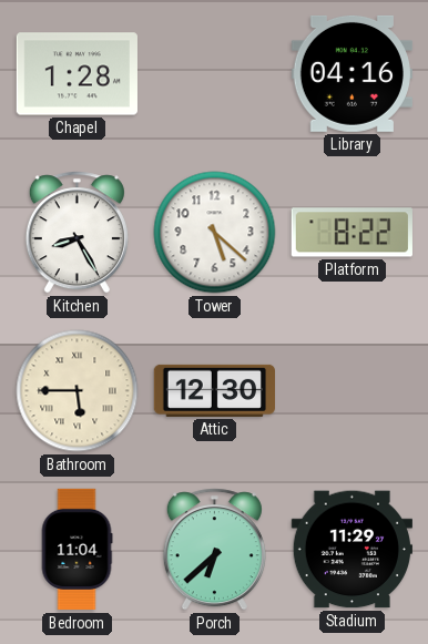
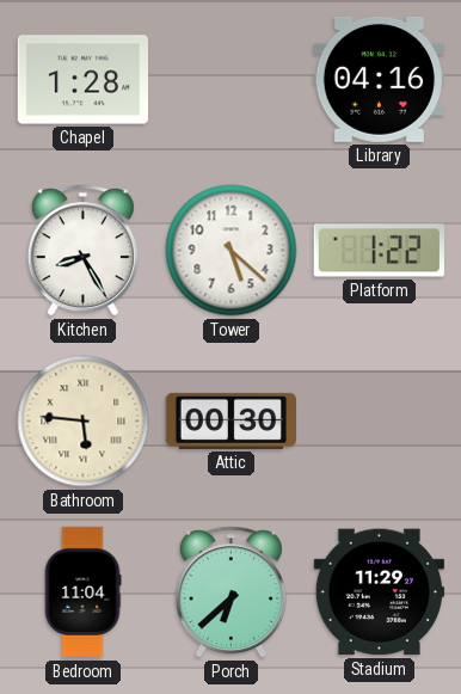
Platform: 8:22 -> 1:22
Bathroom: 5:45 -> 5:46
Attic: 12:30 -> 00:30
